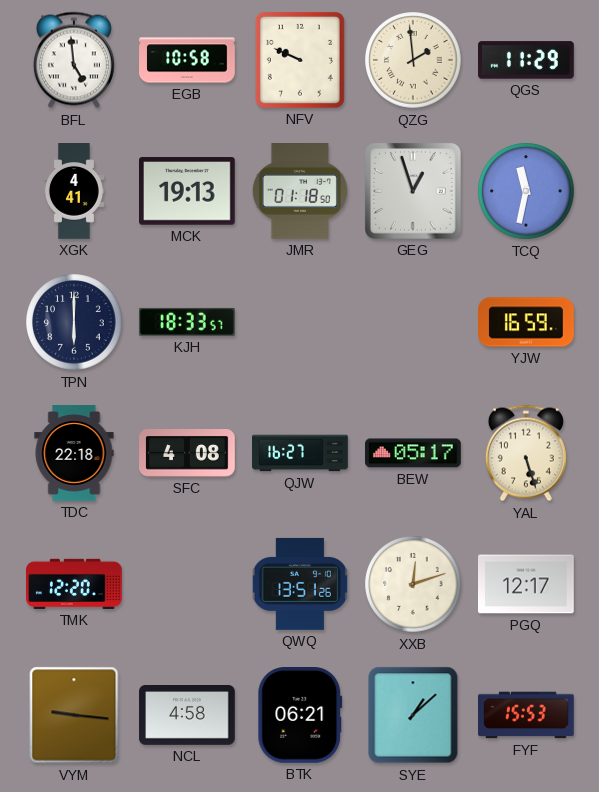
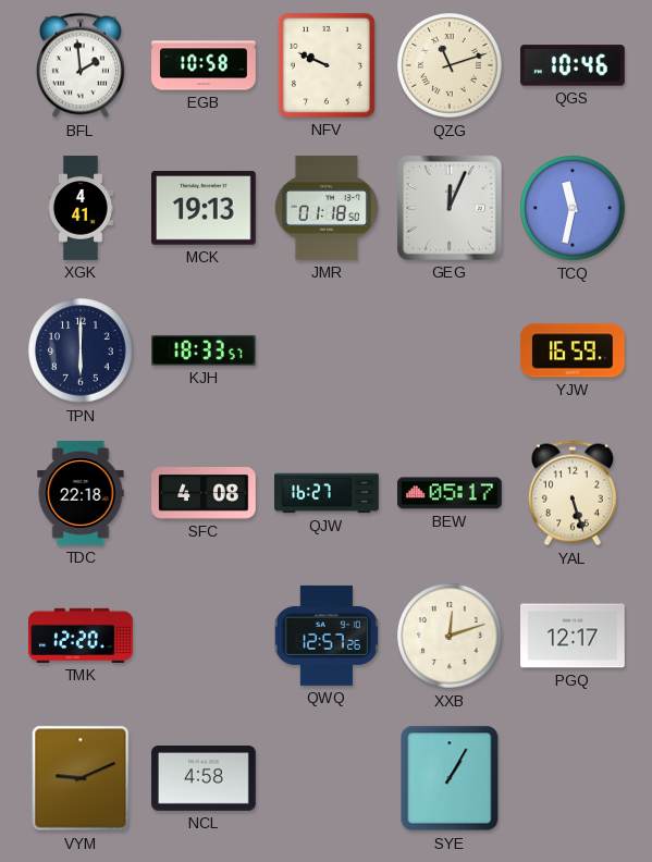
BFL: 4:59 -> 1:59
QZG: 1:59 -> 11:12
QGS: 11:29 -> 10:46
GEG: 12:57 -> 12:04
QWQ: 13:51 -> 12:57
VYM: 9:16 -> 9:11
BTK: 06:21 -> none
SYE: 1:08 -> 1:05
FYF: 15:53 -> none
